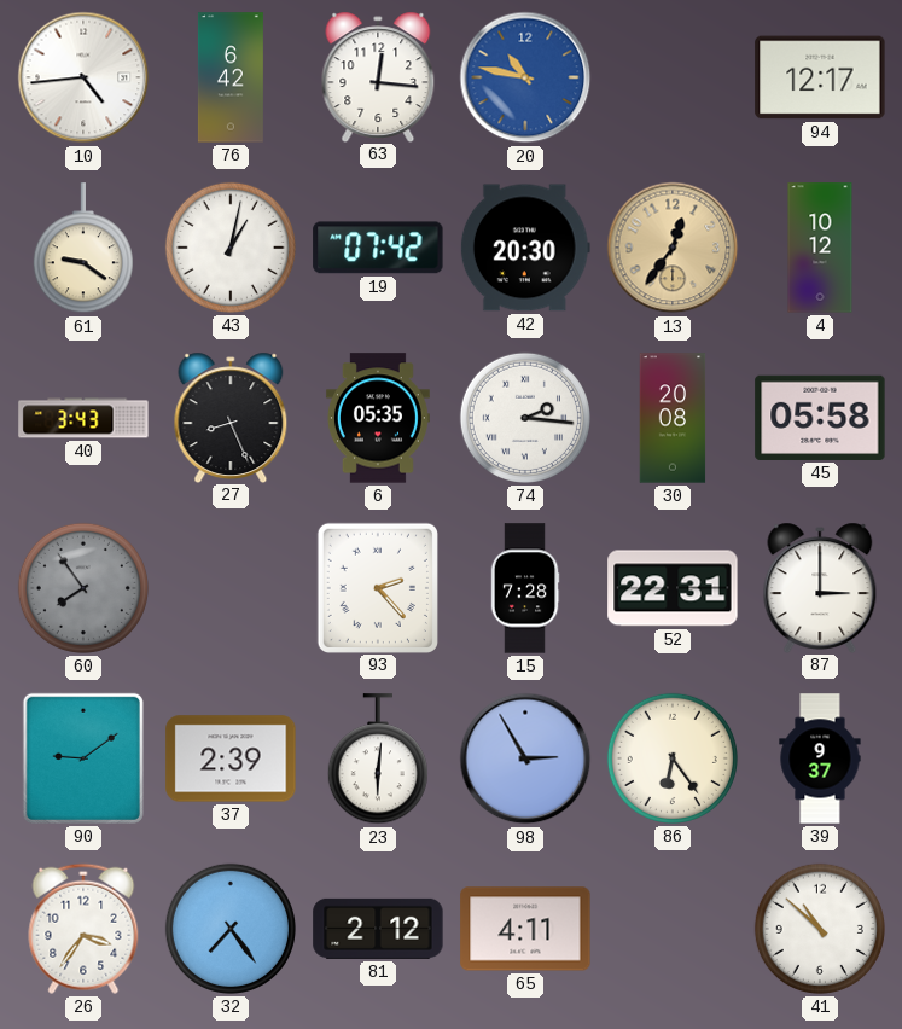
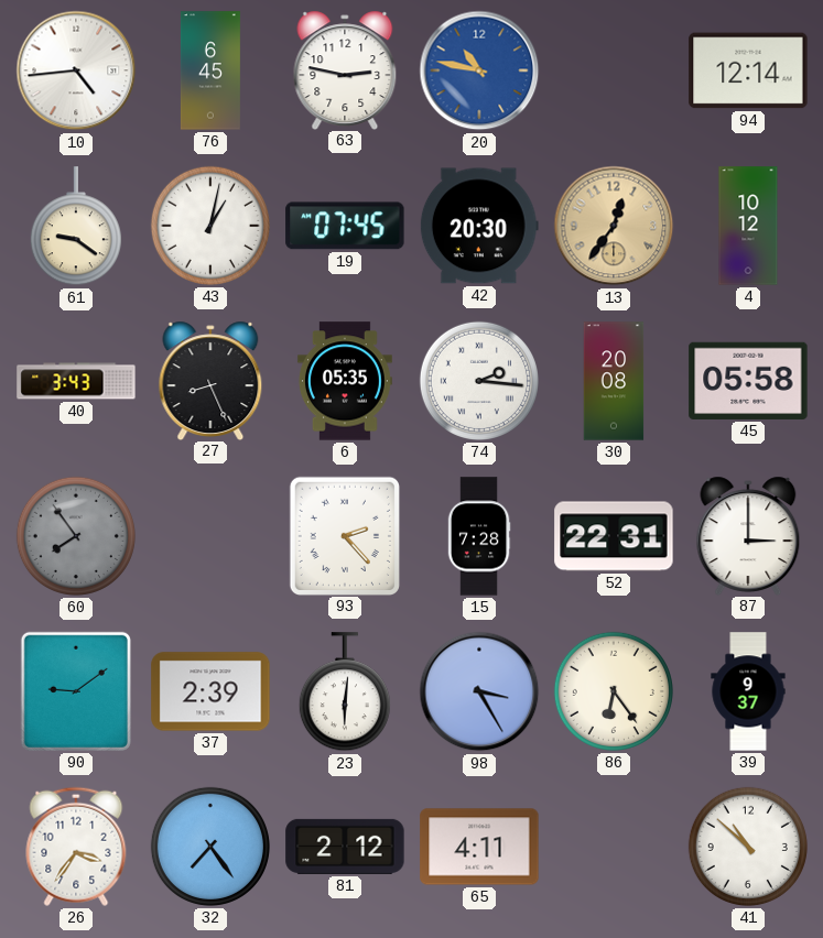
76: 6:42 -> 6:45
63: 12:16 -> 2:47
94: 12:17 -> 12:14
19: 07:42 -> 07:45
98: 2:55 -> 3:25
